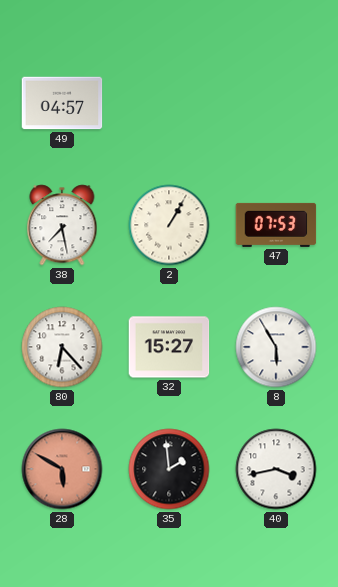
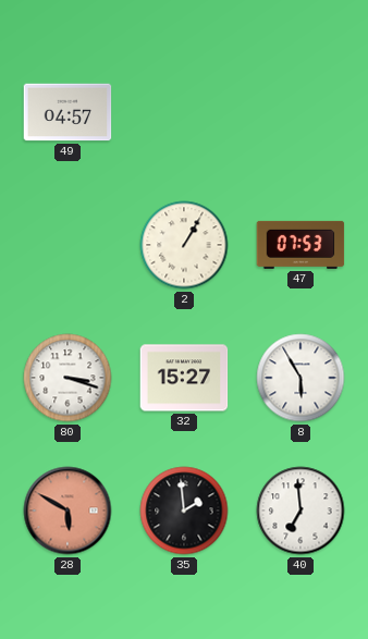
38: 7:28 -> none
80: 6:23 -> 3:18
40: 3:43 -> 6:59
